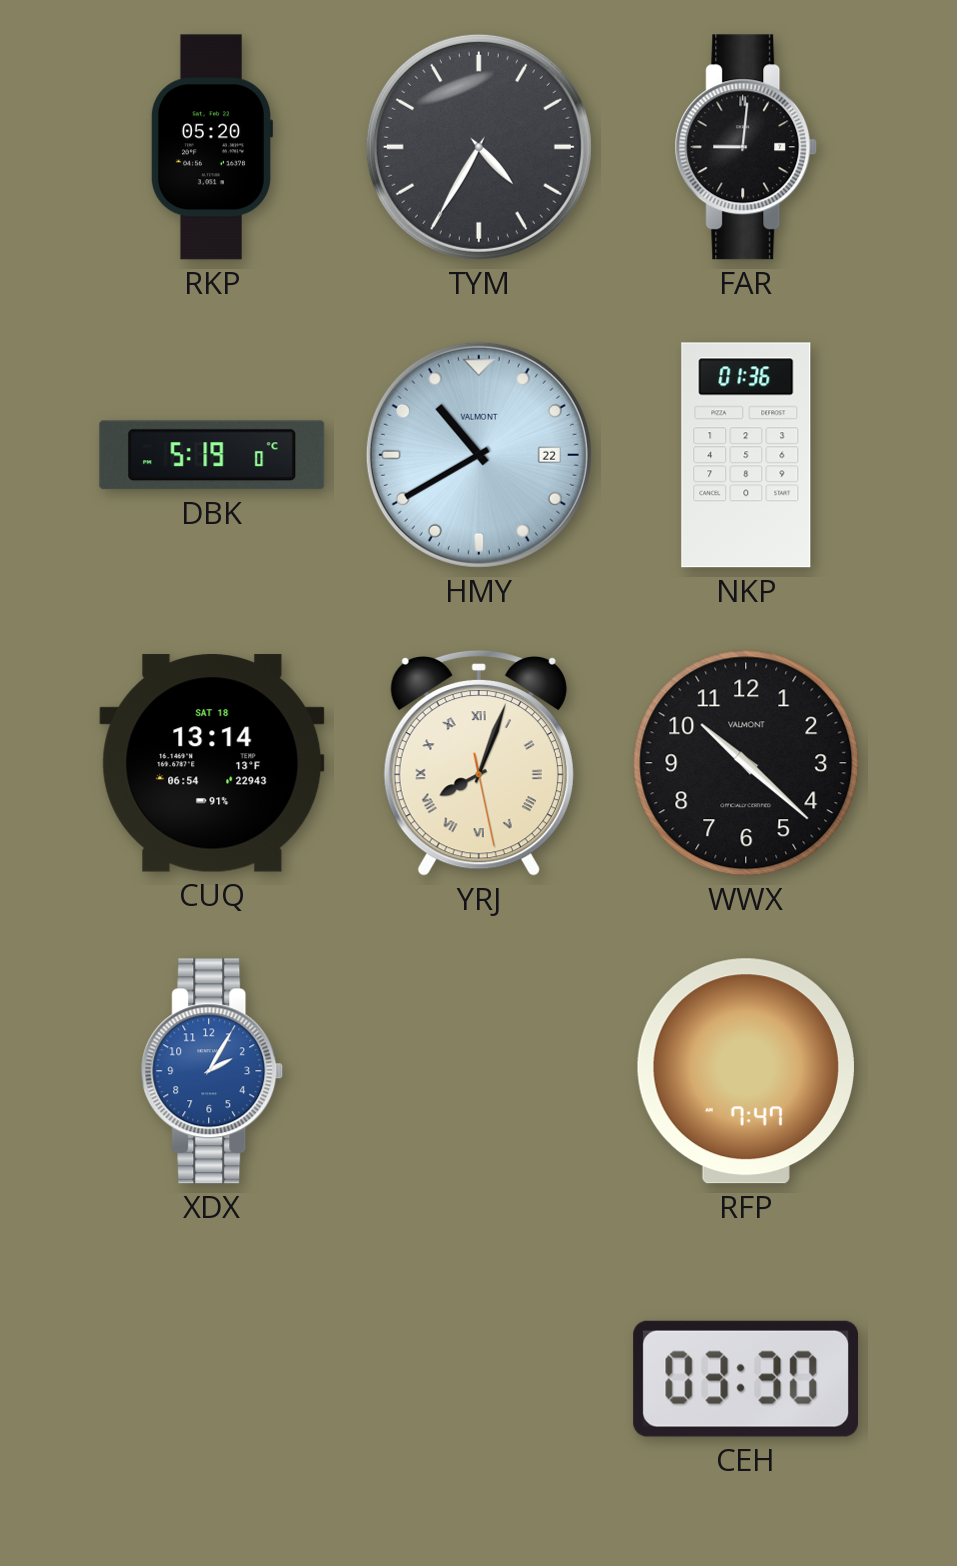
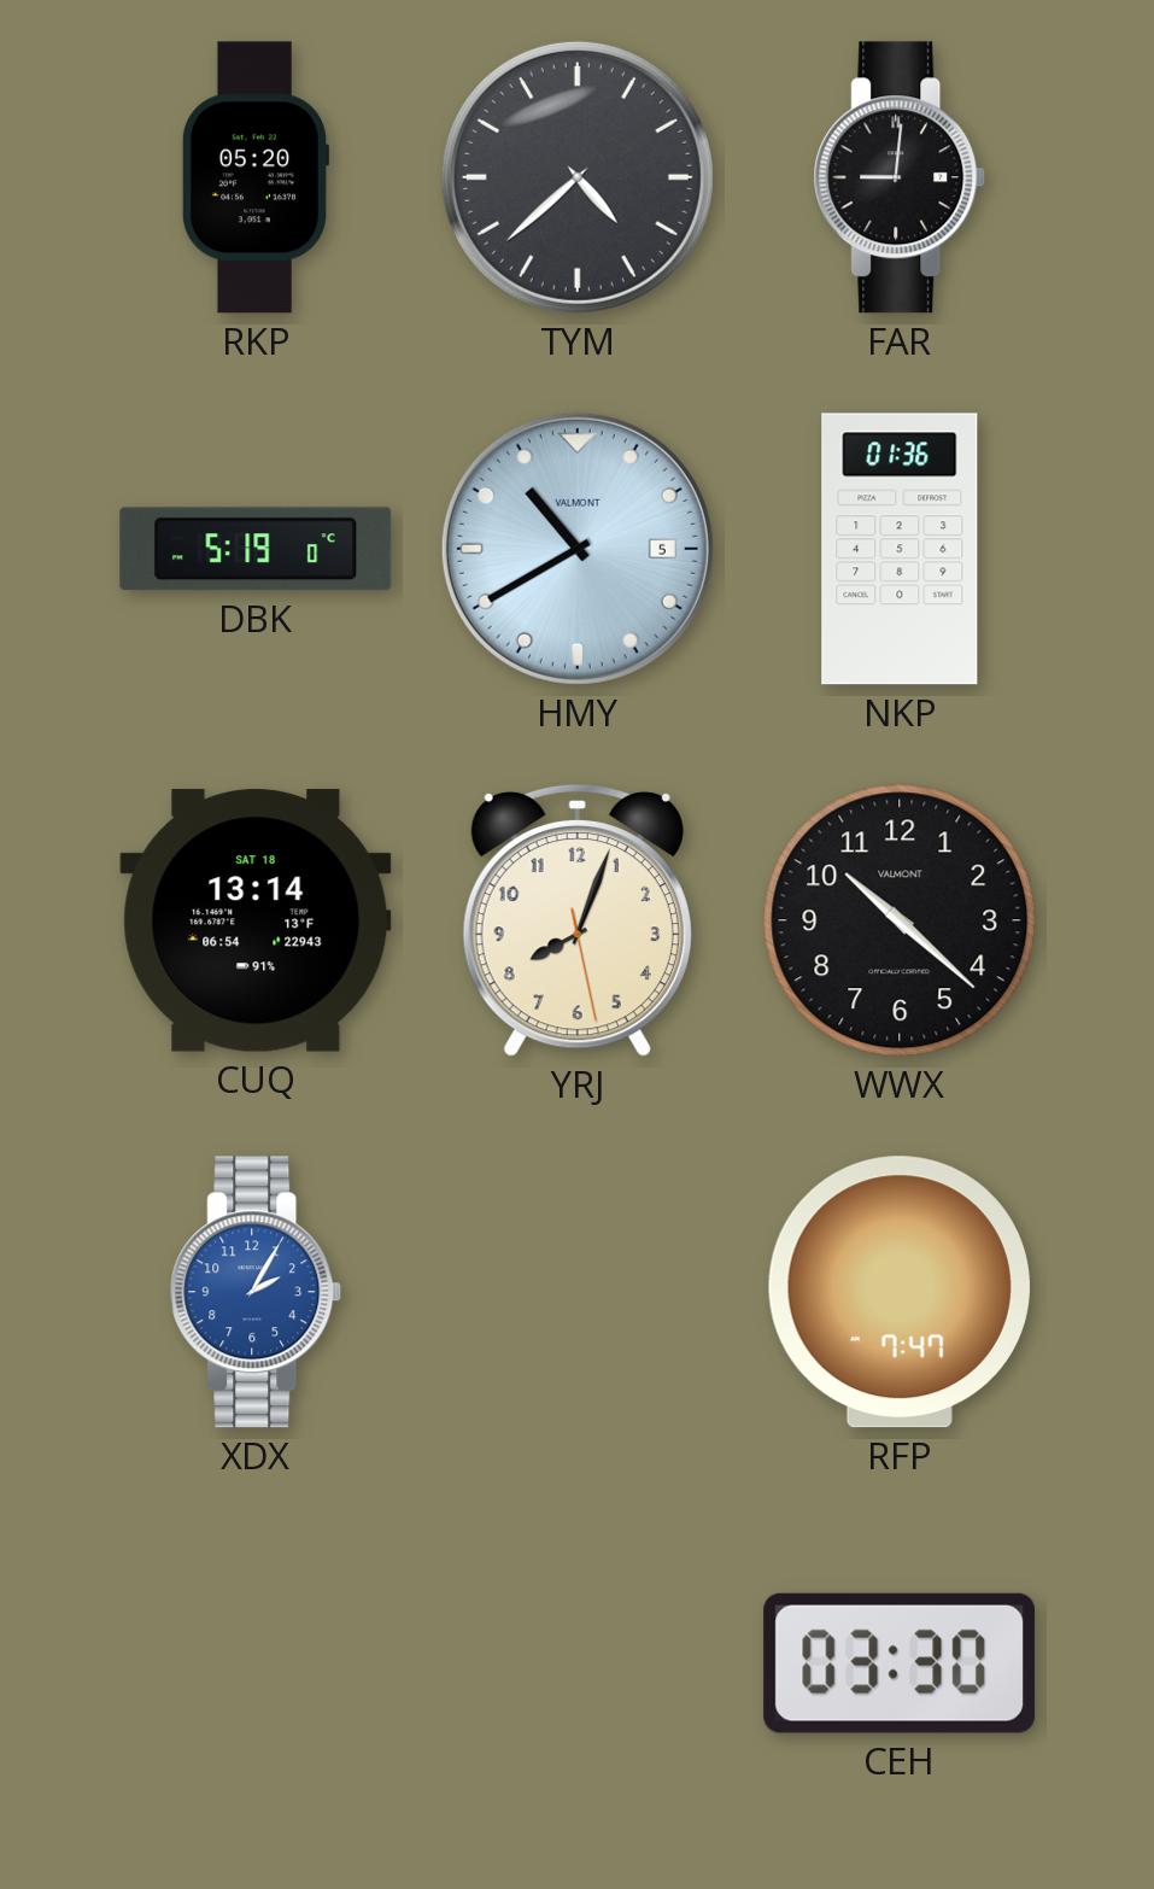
TYM: 4:35 -> 4:38
HMY date: 22 -> 5
YRJ numerals: Roman -> Arabic
